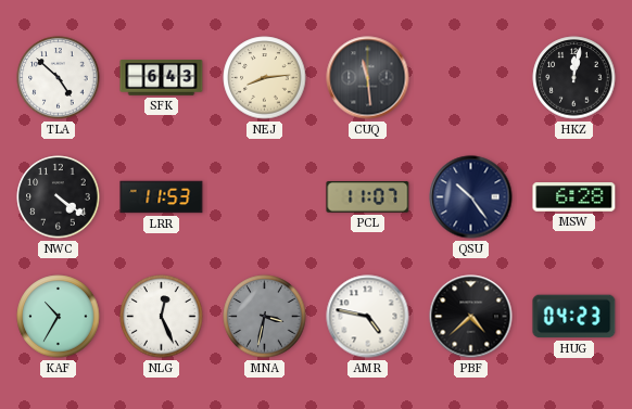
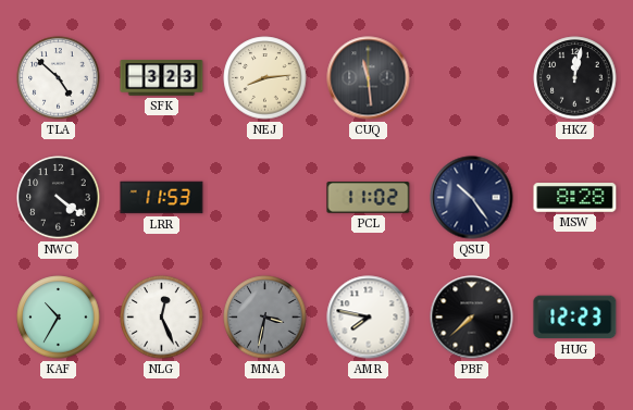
SFK: 6:43 -> 3:23
PCL: 11:07 -> 11:02
MSW: 6:28 -> 8:28
AMR: 4:47 -> 7:47
PBF: 4:38 -> 7:38
HUG: 04:23 -> 12:23
